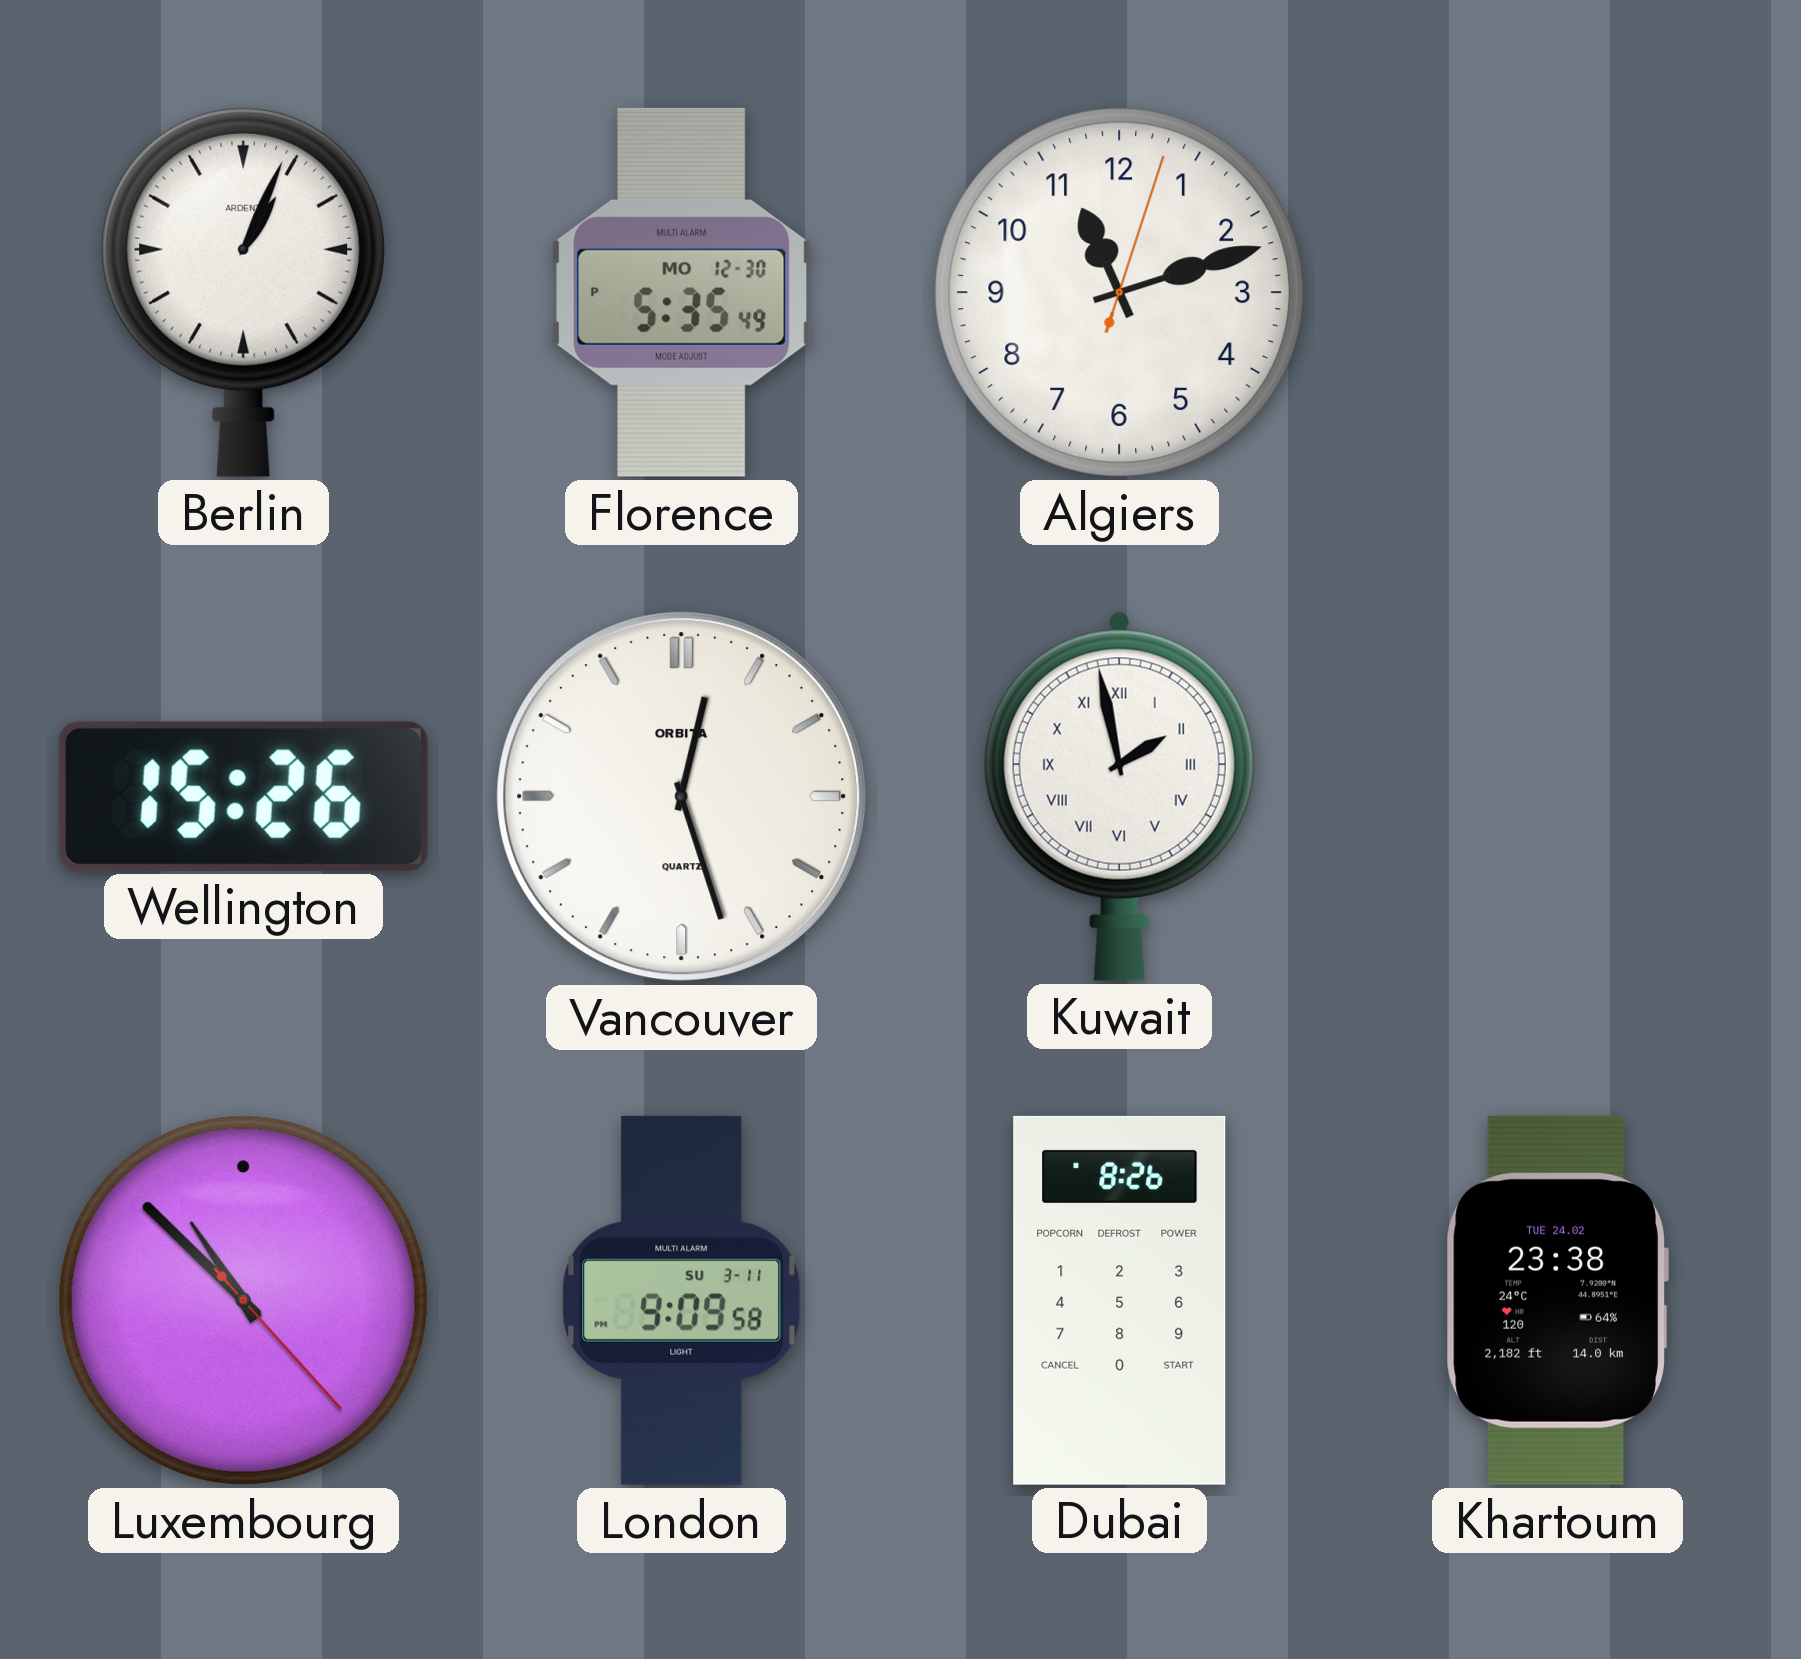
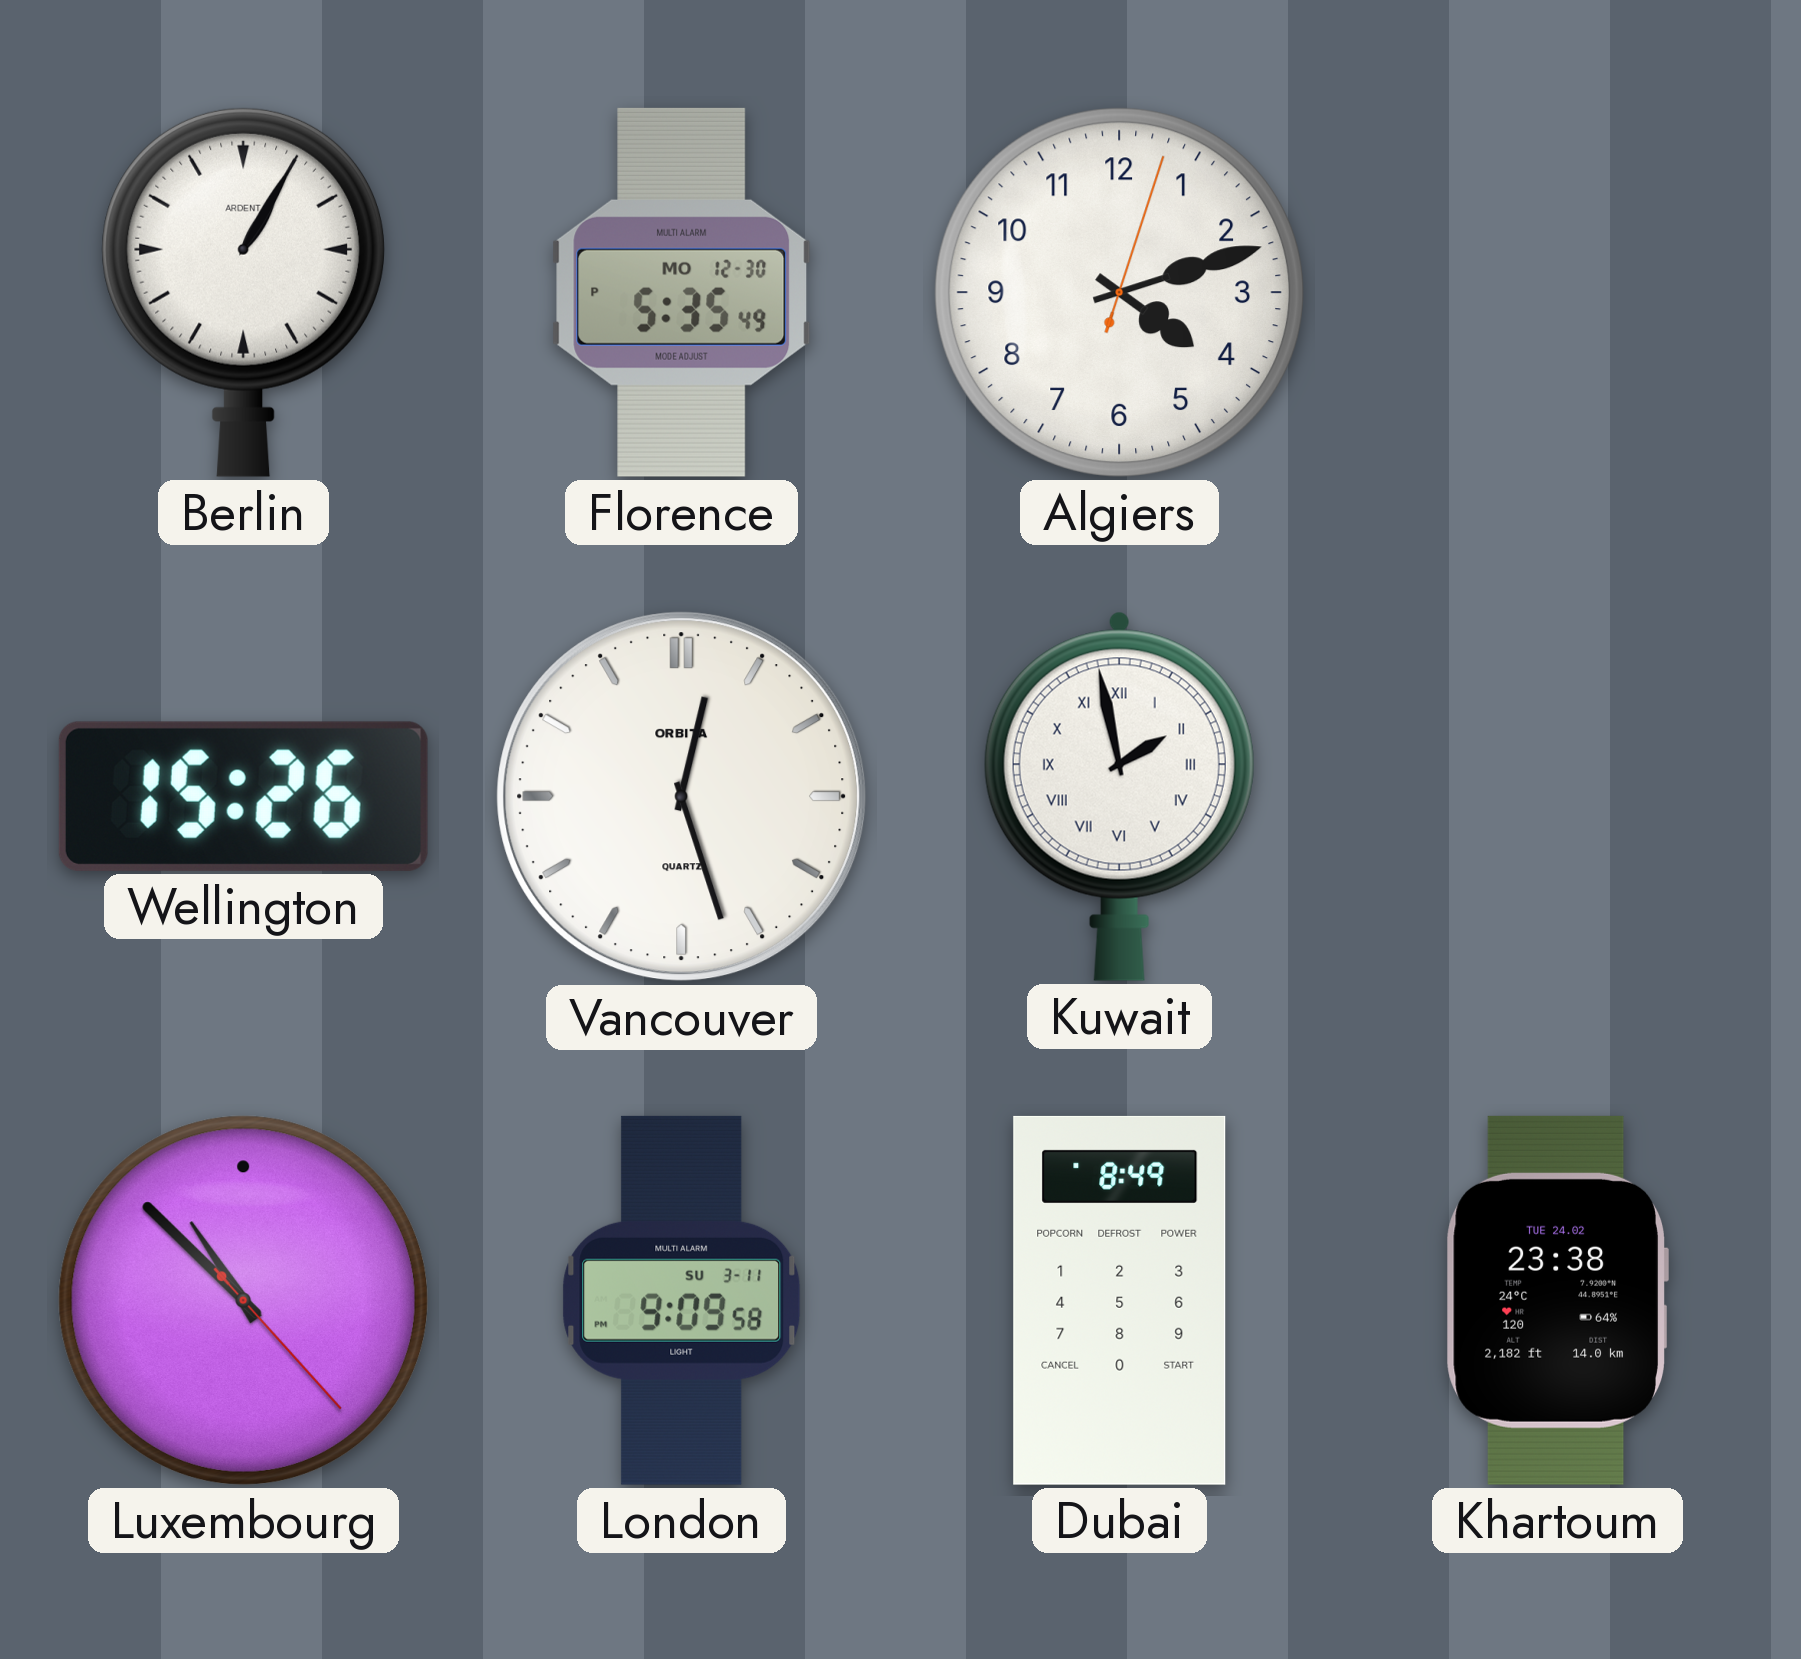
Berlin: 1:04 -> 1:05
Algiers: 11:12 -> 4:12
Dubai: 8:26 -> 8:49
